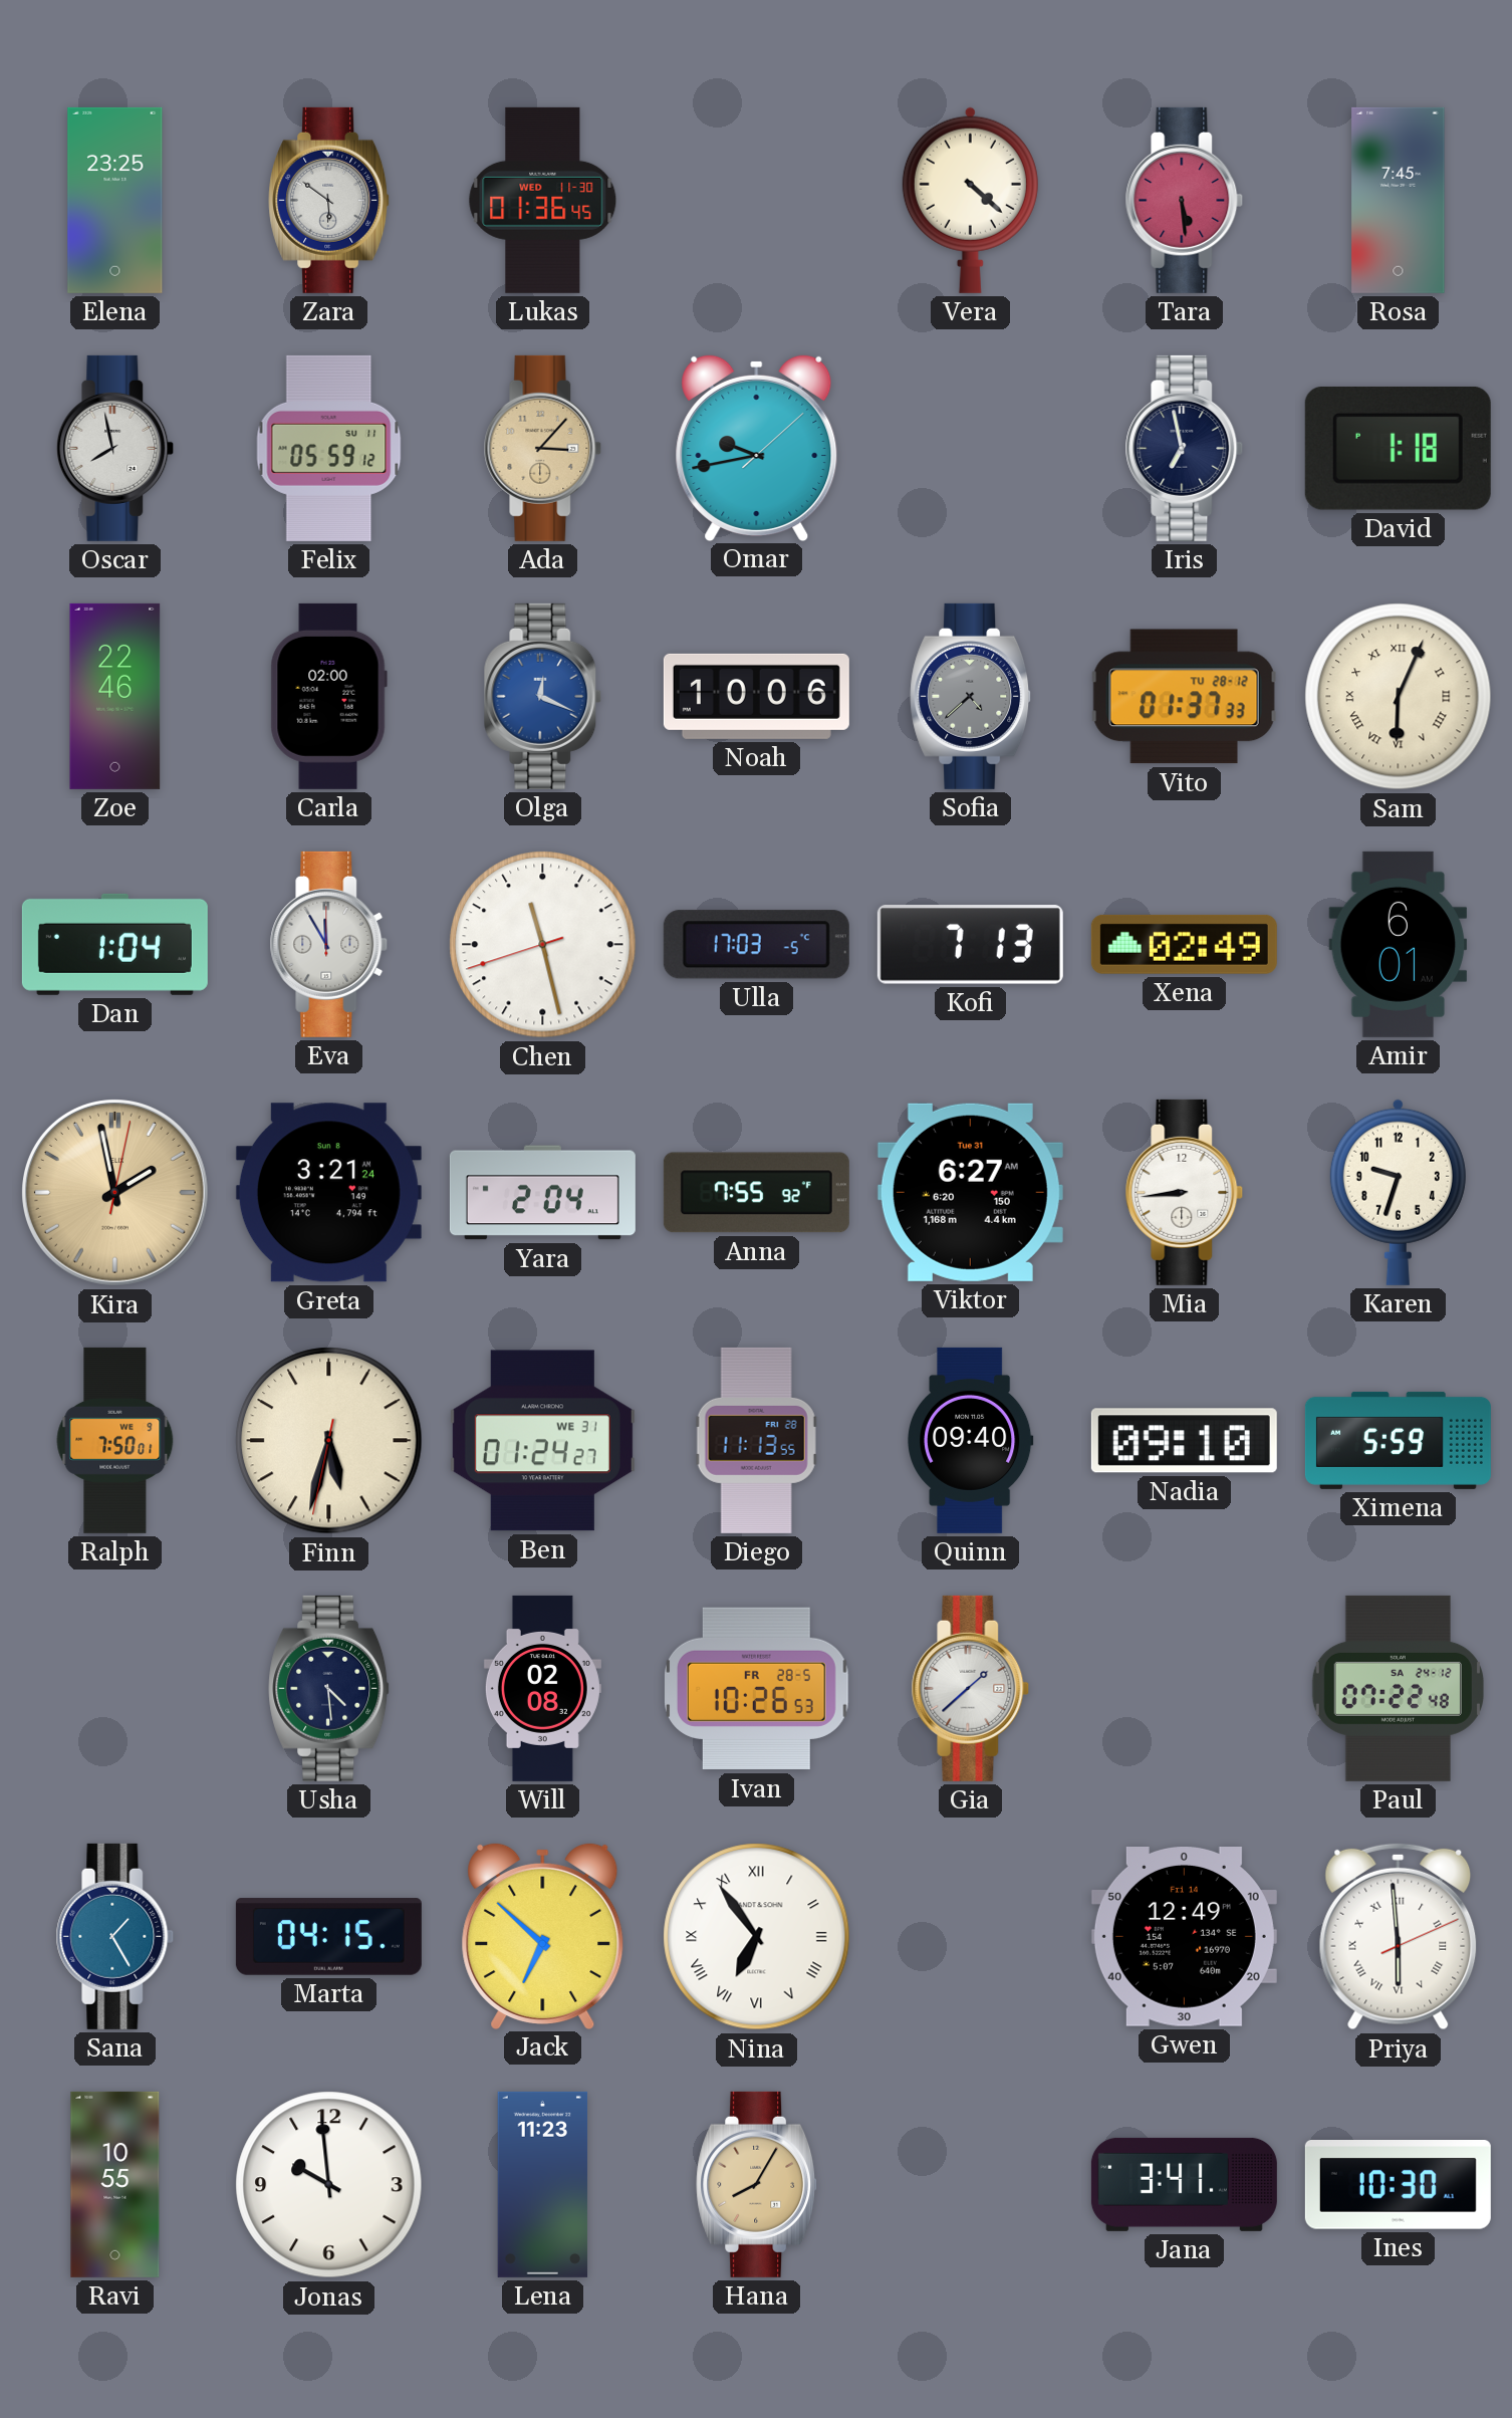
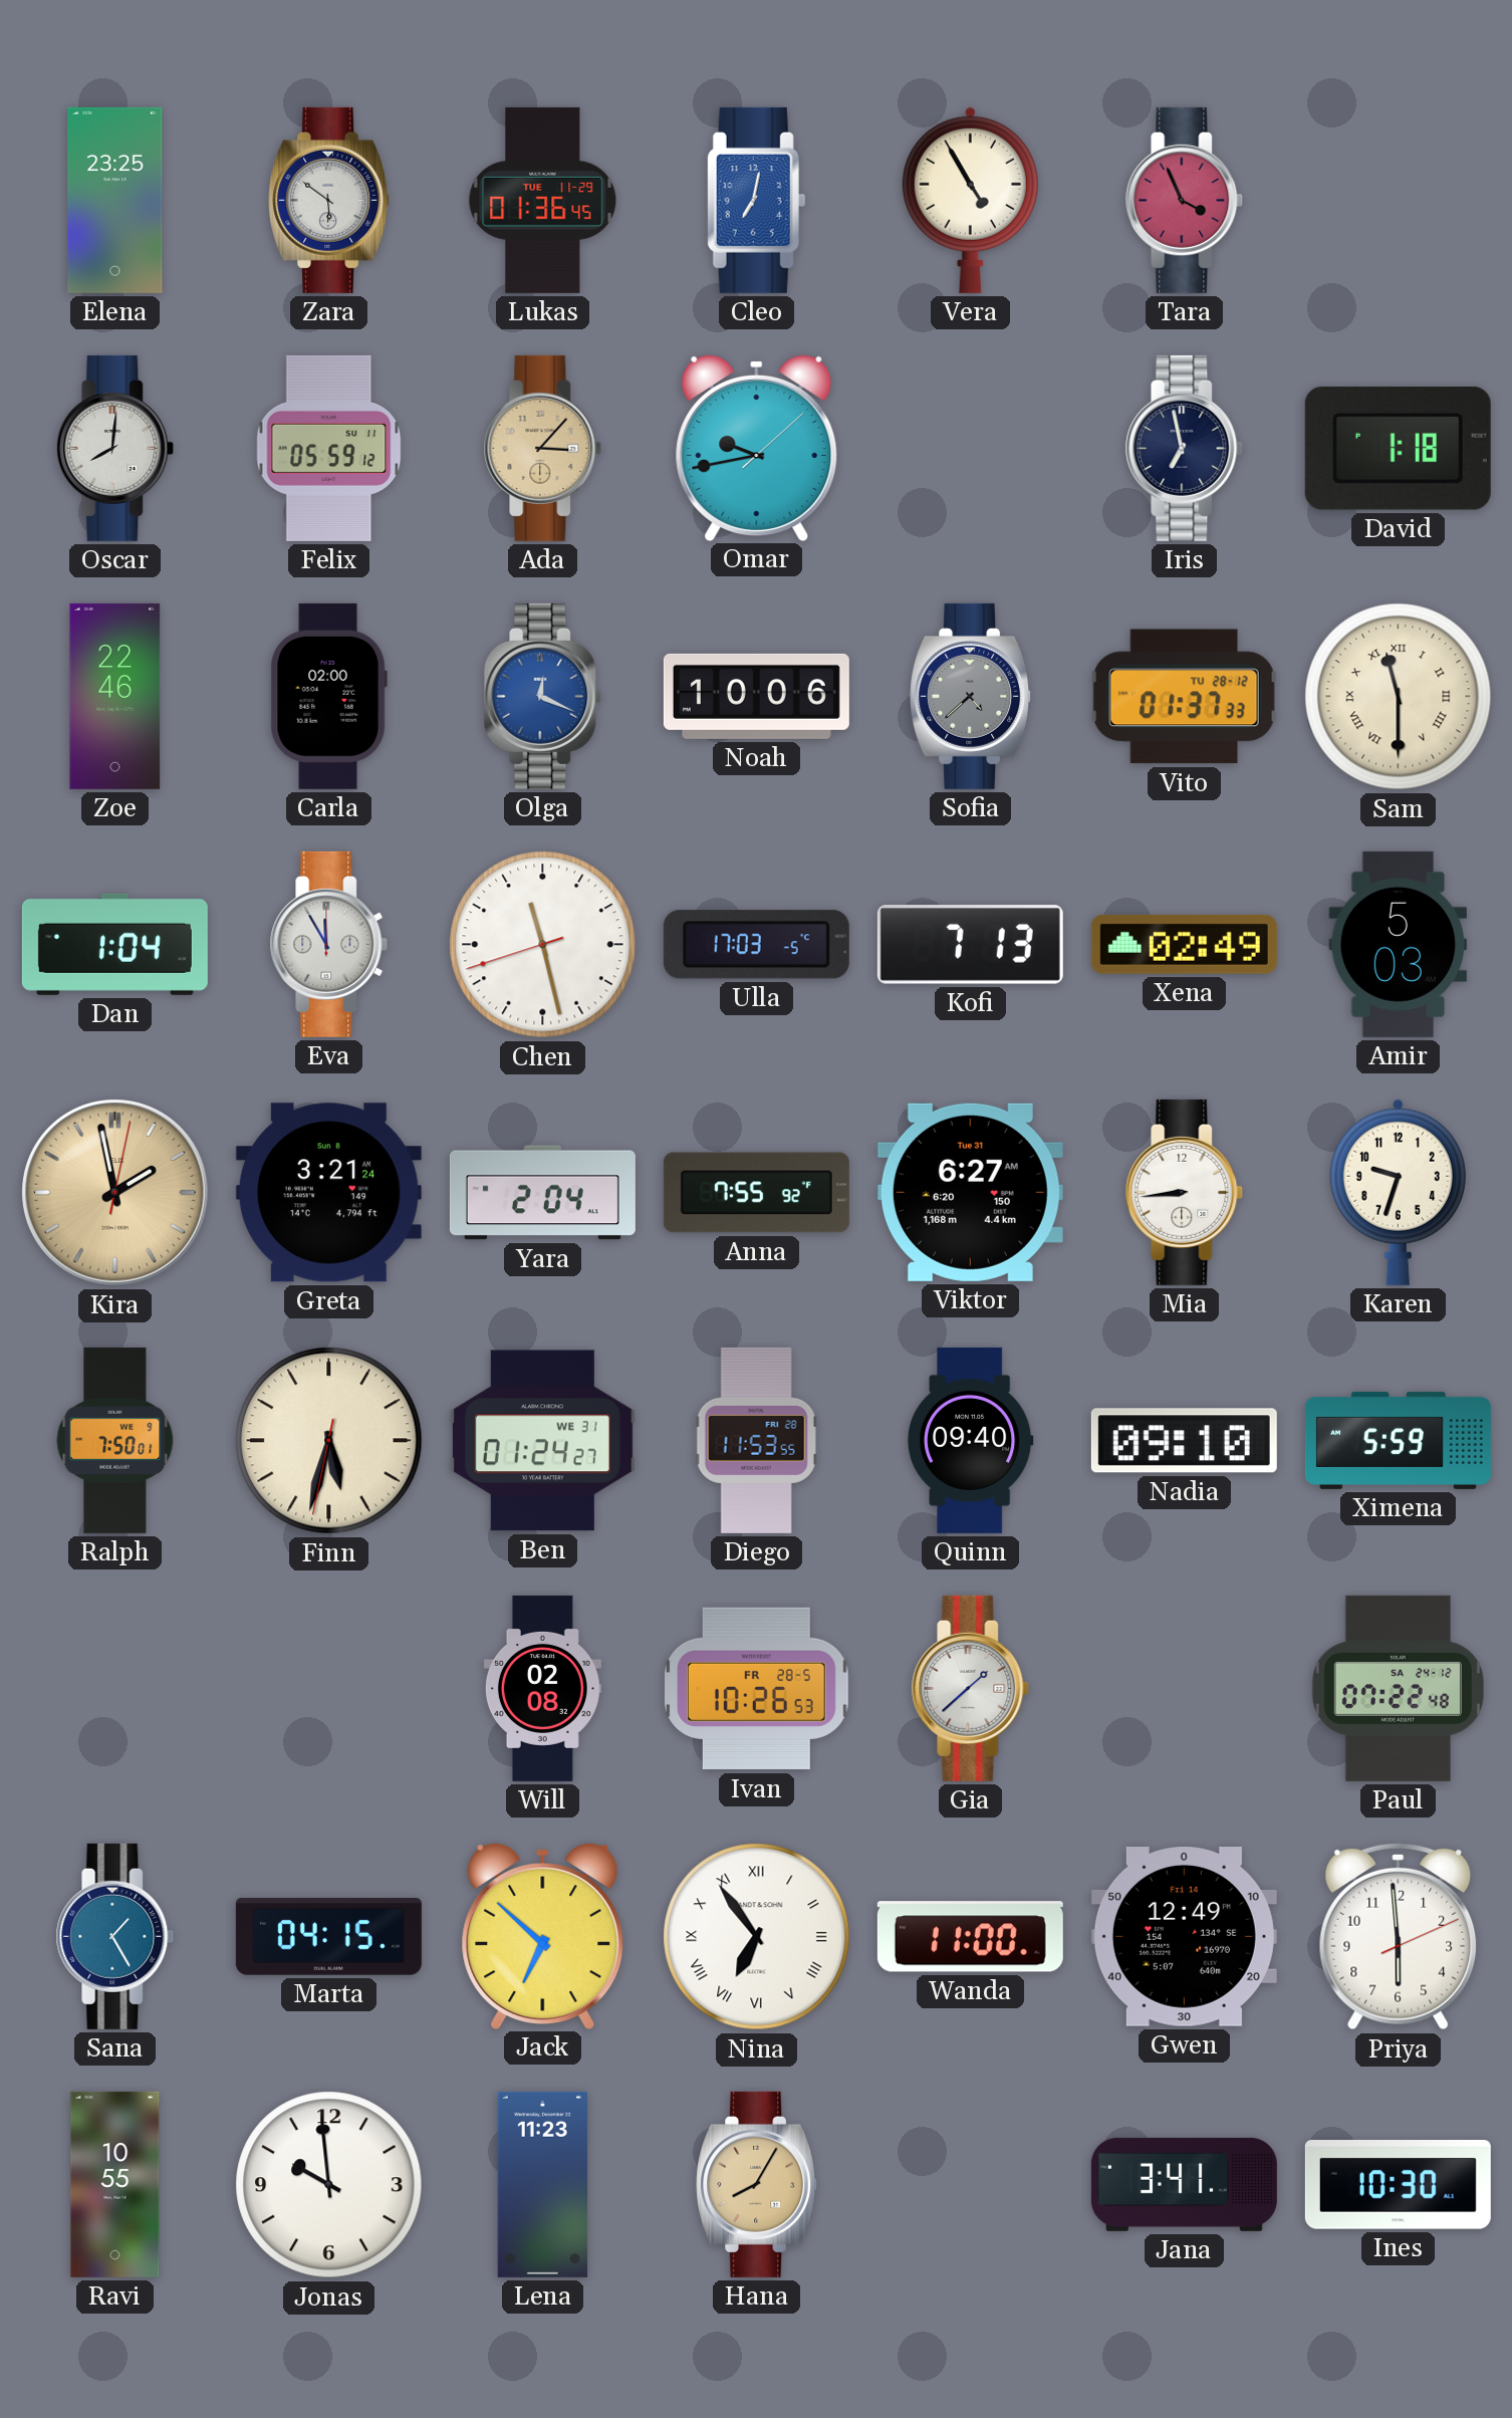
Lukas date: WED 11-30 -> TUE 11-29
Cleo: none -> 7:02
Vera: 4:22 -> 4:55
Tara: 5:29 -> 3:56
Rosa: 7:45 -> none
Oscar: 7:58 -> 8:01
Sam: 6:04 -> 11:30
Amir: 6:01 -> 5:03
Diego: 11:13 -> 11:53
Usha: 4:29 -> none
Wanda: none -> 11:00
Priya numerals: Roman -> Arabic
